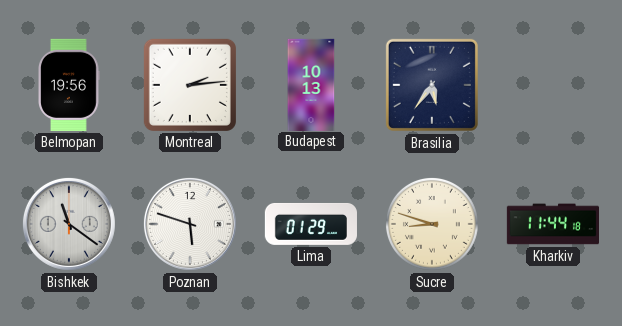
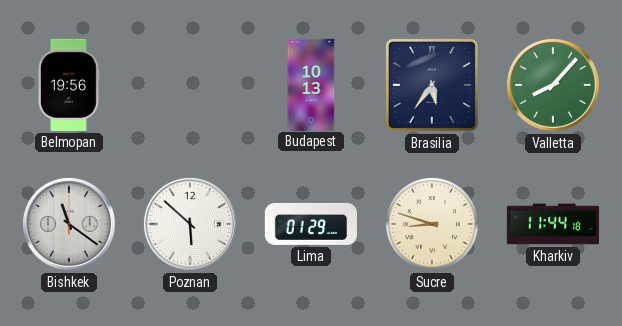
Montreal: 2:14 -> none
Valletta: none -> 8:07
Poznan: 5:48 -> 5:52
